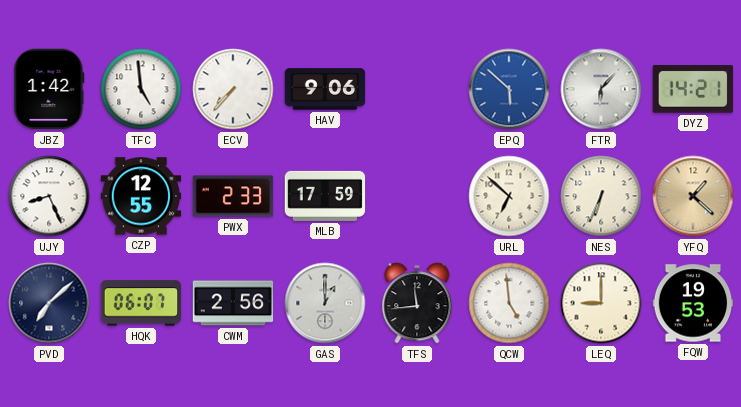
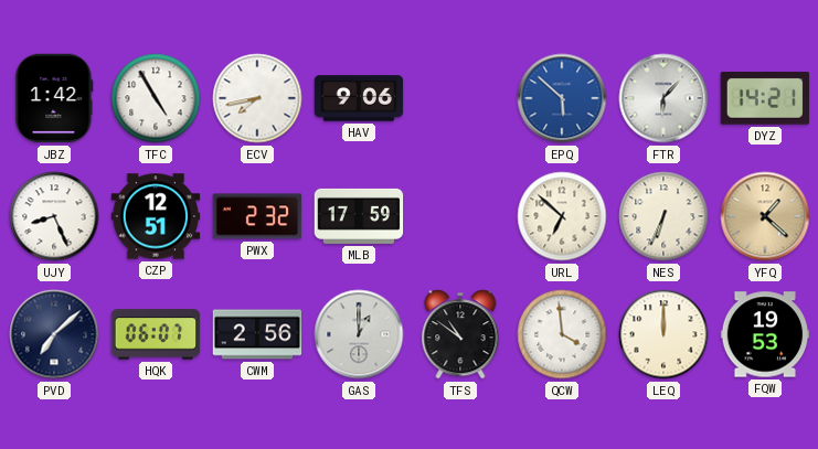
TFC: 4:59 -> 4:55
ECV: 7:37 -> 7:43
CZP: 12:55 -> 12:51
PWX: 2:33 -> 2:32
TFS: 11:44 -> 10:51
QCW: 4:59 -> 3:59
LEQ: 9:00 -> 12:00
